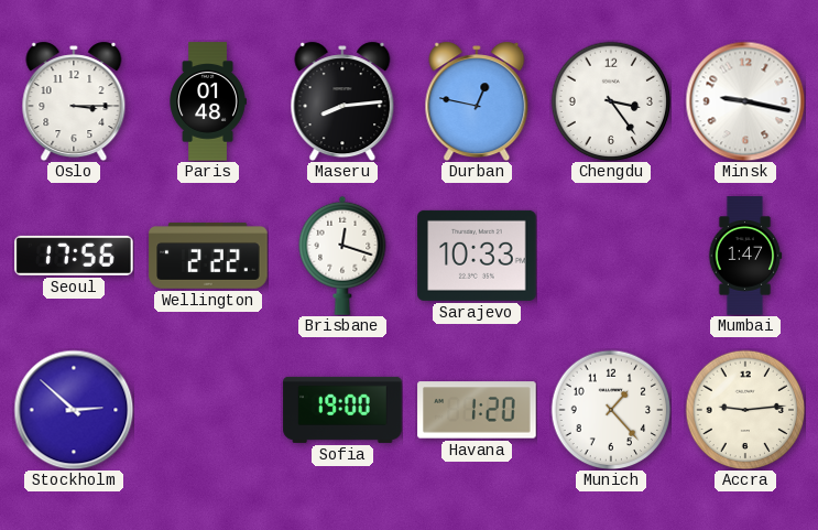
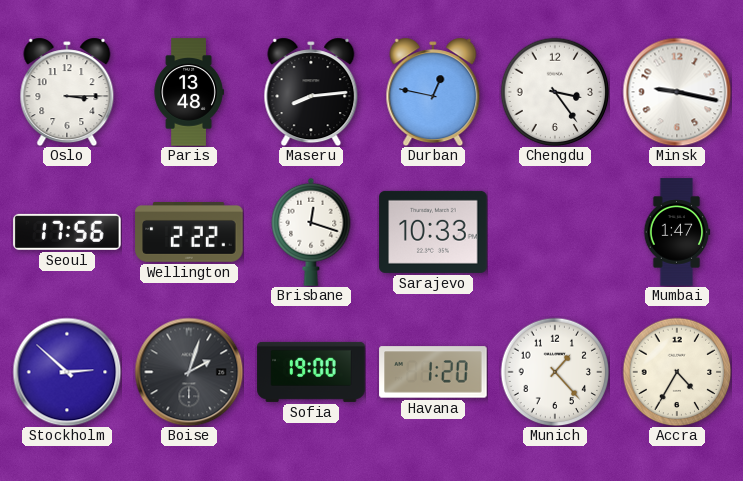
Paris: 01:48 -> 13:48
Boise: none -> 2:03
Accra: 9:14 -> 4:35
